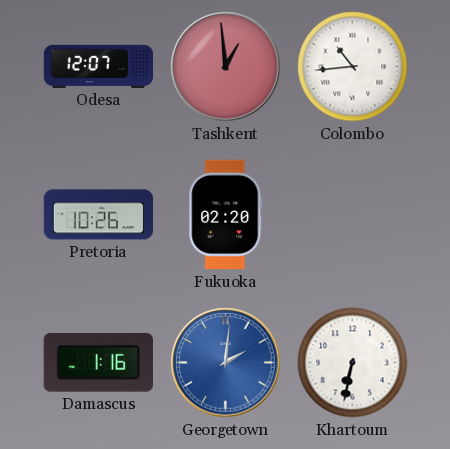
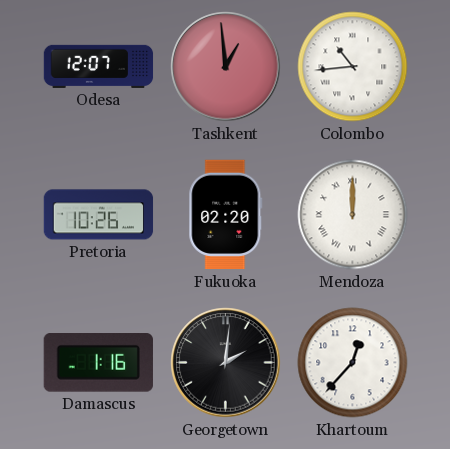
Mendoza: none -> 12:00
Georgetown dial: blue -> black
Khartoum: 6:32 -> 12:37
